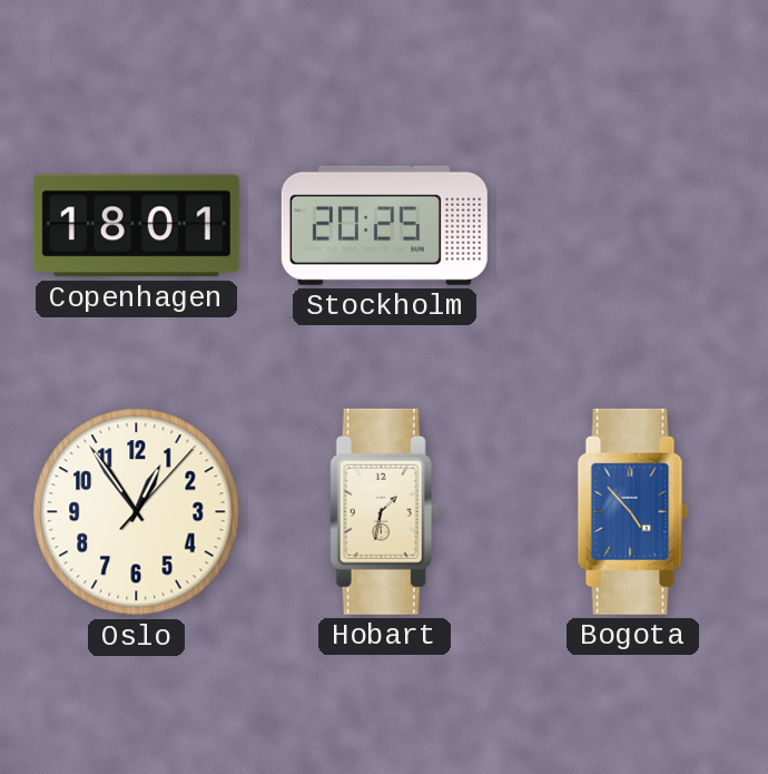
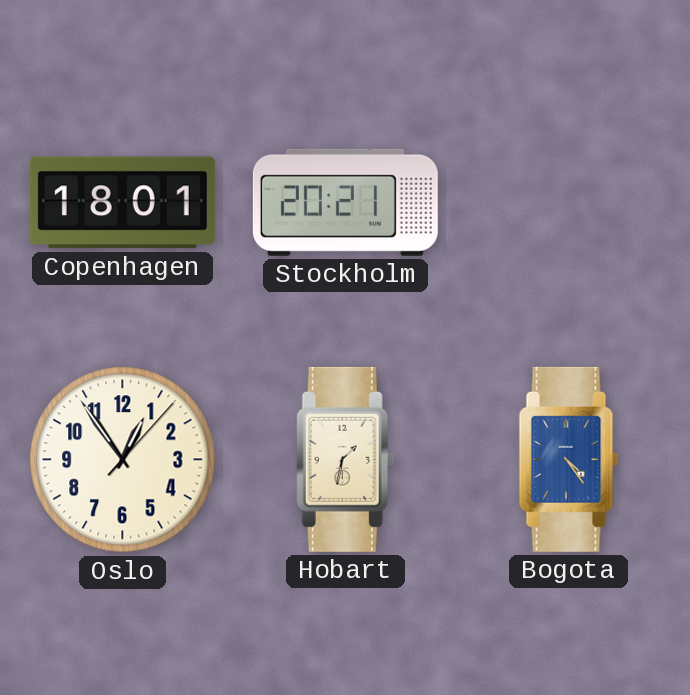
Stockholm: 20:25 -> 20:21
Bogota: 4:53 -> 4:24
